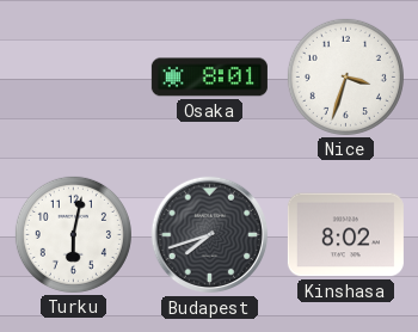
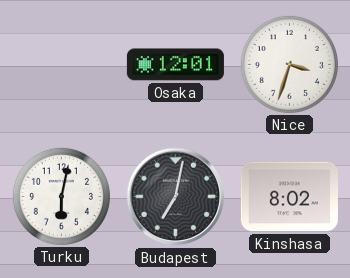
Osaka: 8:01 -> 12:01
Budapest: 7:42 -> 7:02
